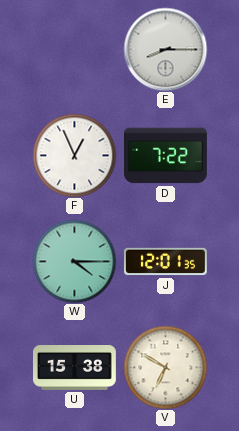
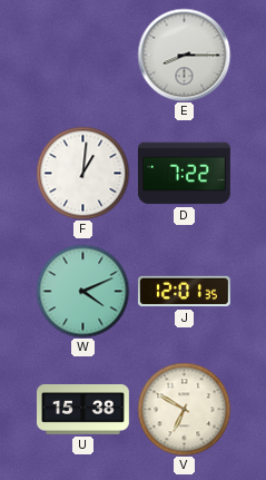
F: 12:56 -> 1:01
W: 4:15 -> 4:11
